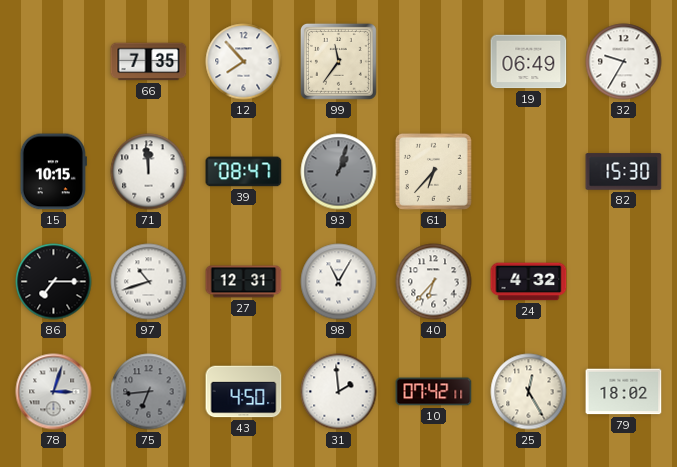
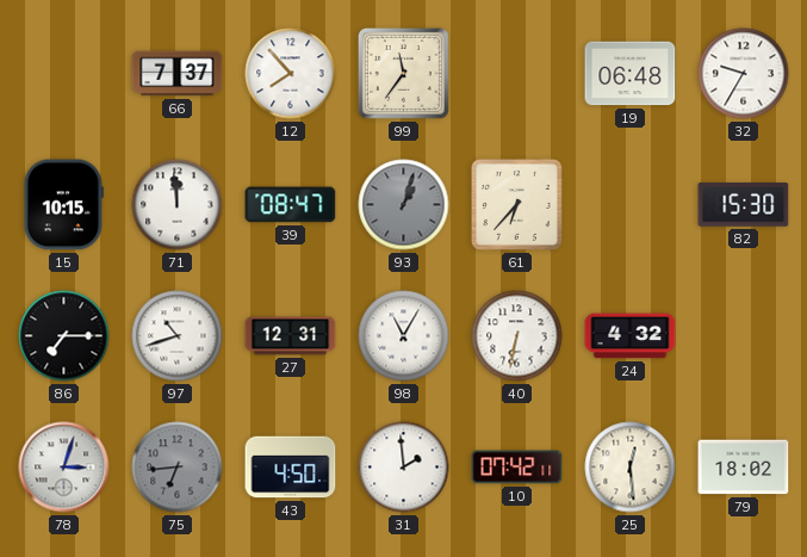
66: 7:35 -> 7:37
19: 06:49 -> 06:48
40: 6:37 -> 6:32
25: 12:25 -> 12:29
